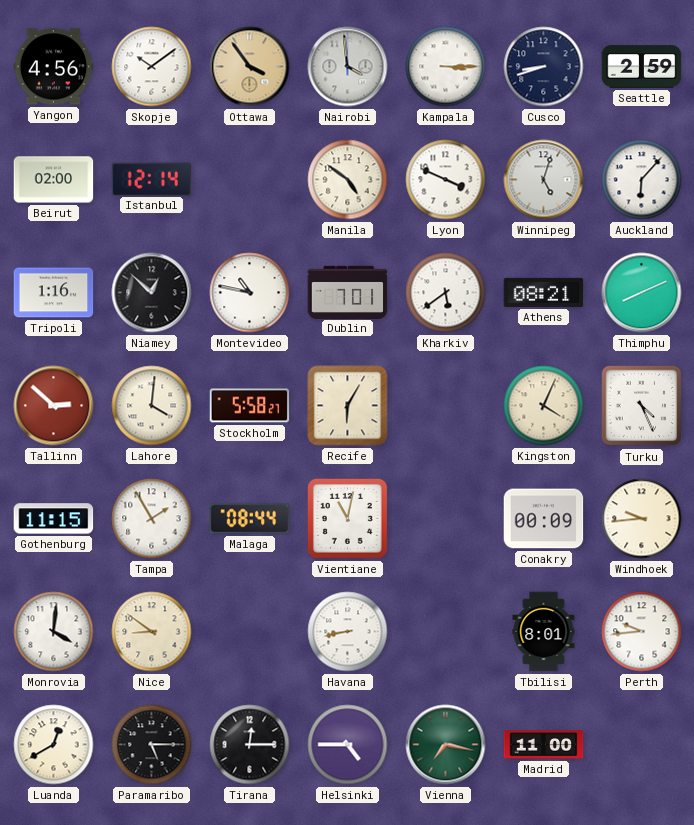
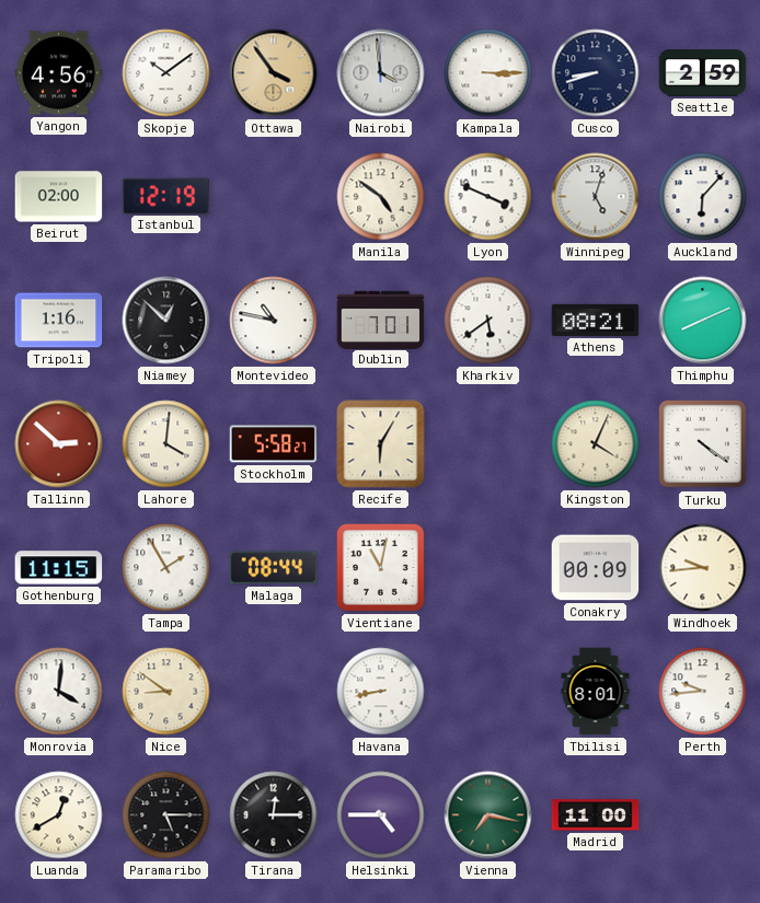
Istanbul: 12:14 -> 12:19
Turku: 4:26 -> 4:21
